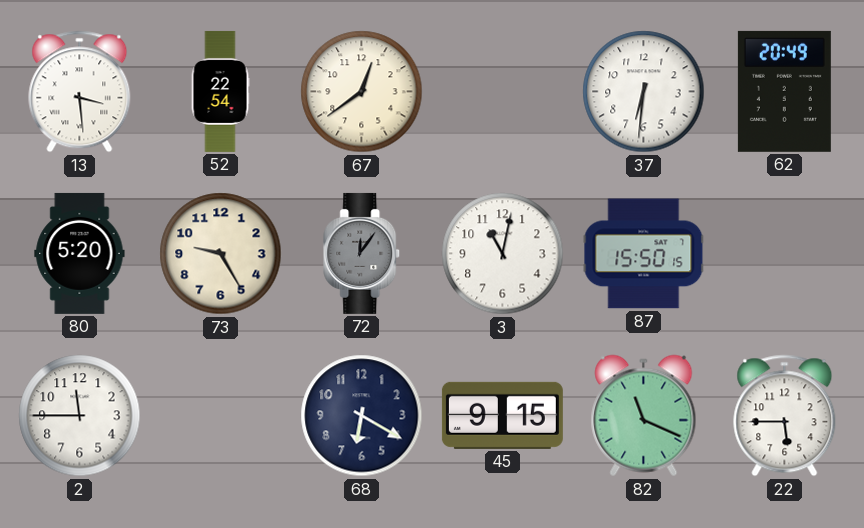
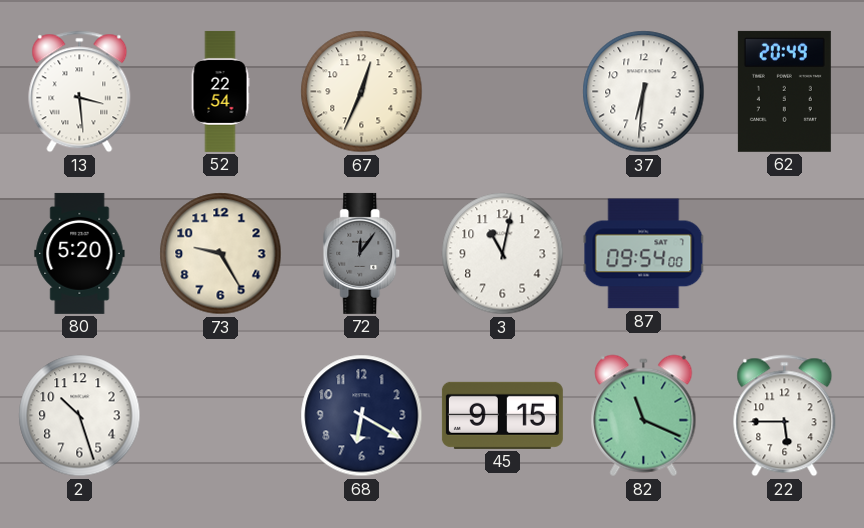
67: 12:39 -> 12:34
87: 15:50 -> 09:54
2: 11:45 -> 10:27
